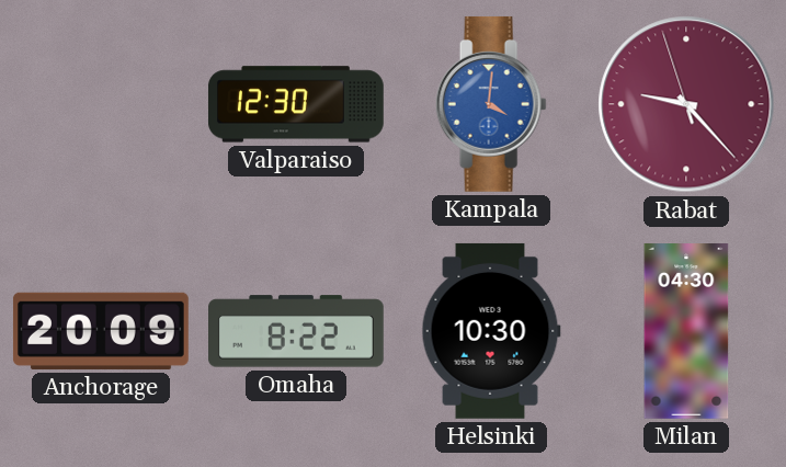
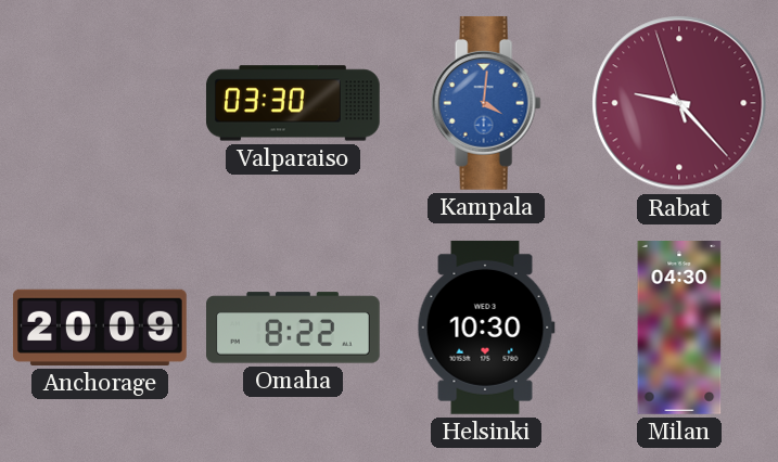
Valparaiso: 12:30 -> 03:30
